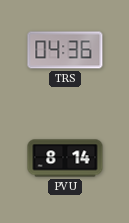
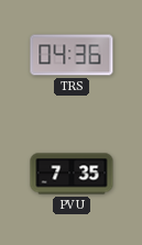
PVU: 8:14 -> 7:35
